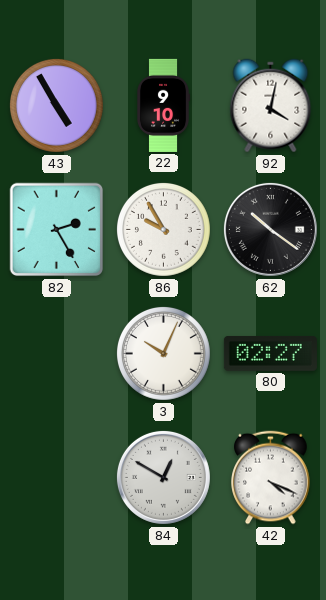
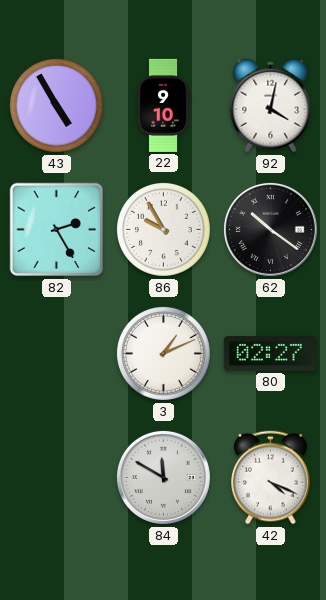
3: 10:04 -> 1:11
84: 12:50 -> 11:50
